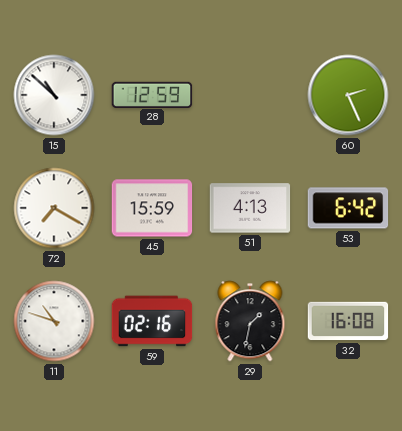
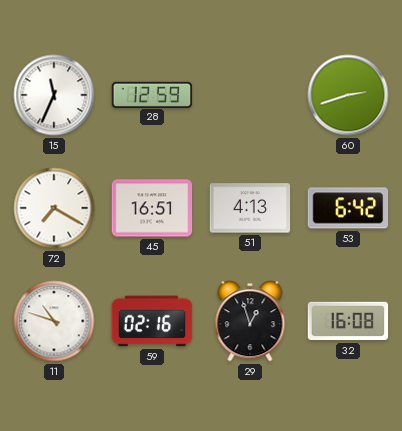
15: 10:52 -> 11:34
60: 2:26 -> 2:42
45: 15:59 -> 16:51
29: 1:32 -> 12:57
